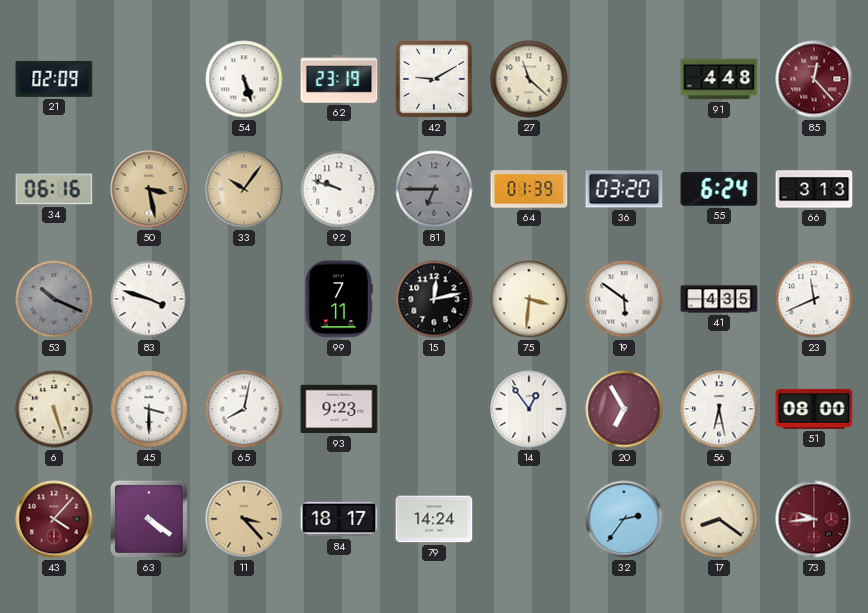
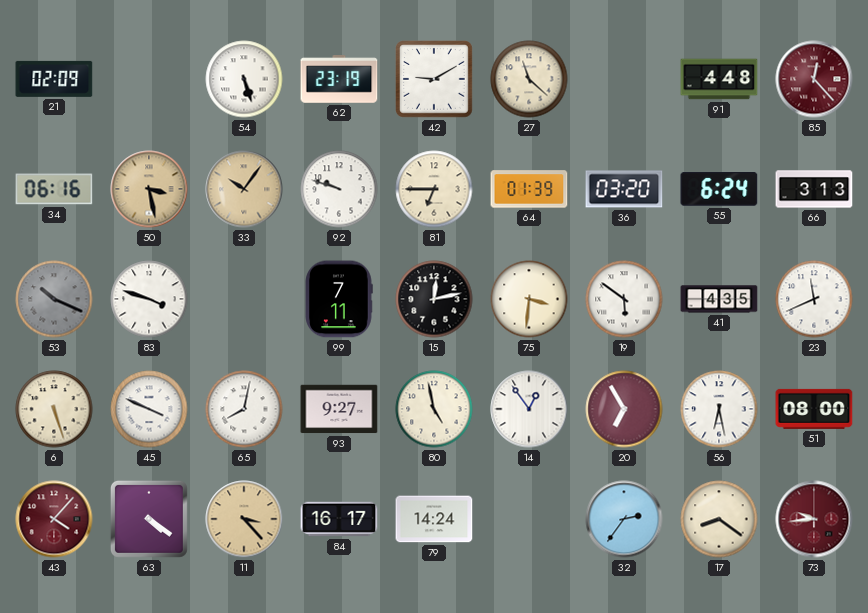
81 dial: grey -> cream
45: 3:30 -> 3:49
93: 9:23 -> 9:27
80: none -> 4:58
84: 18:17 -> 16:17
